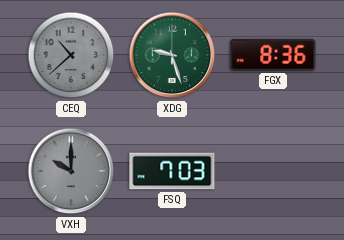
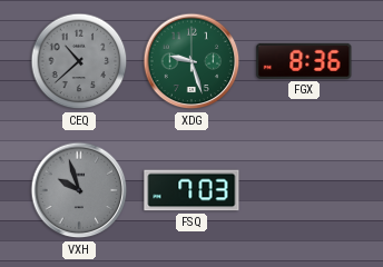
VXH: 10:00 -> 9:57
